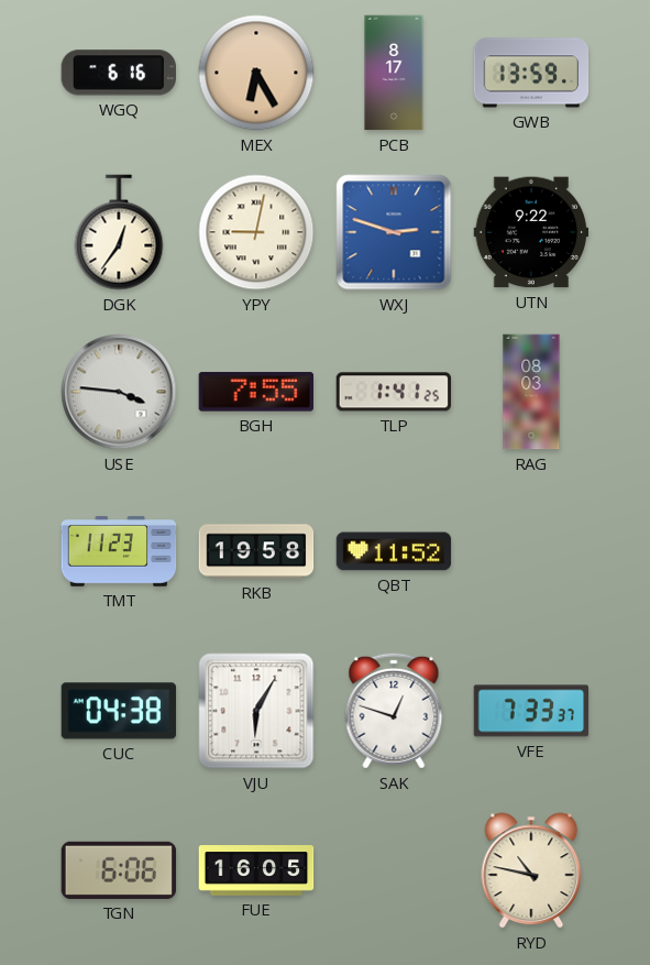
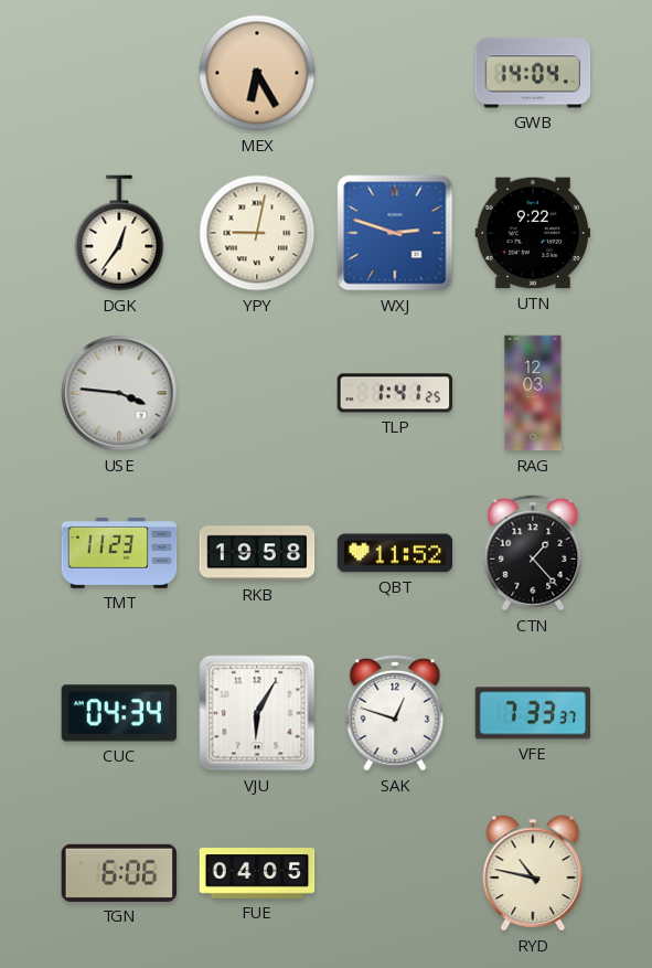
WGQ: 6:16 -> none
PCB: 8:17 -> none
GWB: 13:59 -> 14:04
BGH: 7:55 -> none
RAG: 08:03 -> 12:03
CTN: none -> 1:23
CUC: 04:38 -> 04:34
FUE: 16:05 -> 04:05
